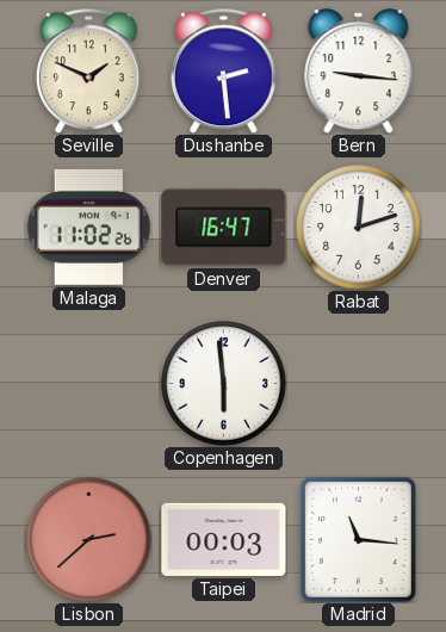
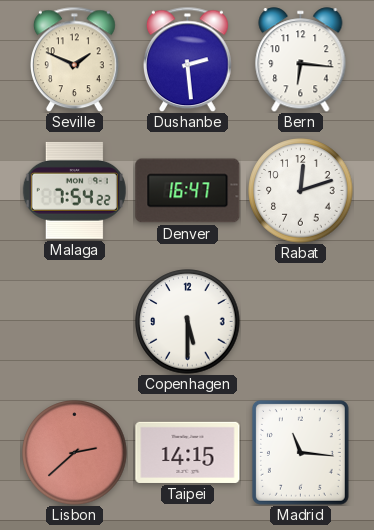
Bern: 9:16 -> 6:16
Malaga: 11:02 -> 7:54
Copenhagen: 5:59 -> 5:30
Taipei: 00:03 -> 14:15
